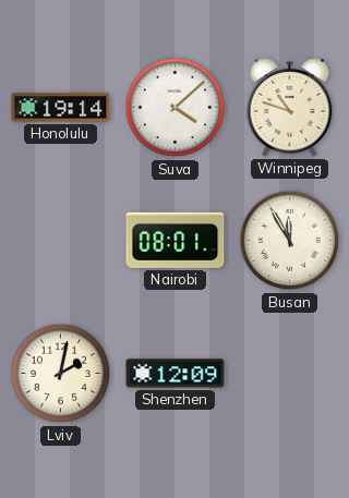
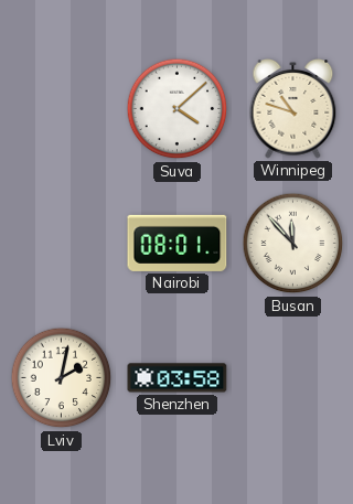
Honolulu: 19:14 -> none
Busan: 11:55 -> 11:53
Shenzhen: 12:09 -> 03:58
